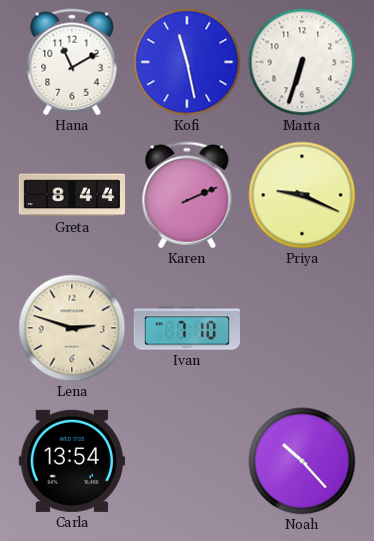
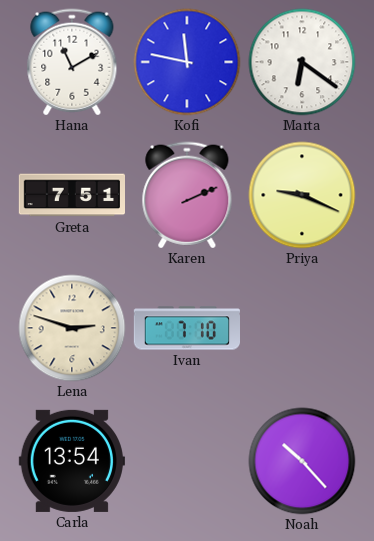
Kofi: 11:28 -> 11:47
Marta: 6:33 -> 6:21
Greta: 8:44 -> 7:51
